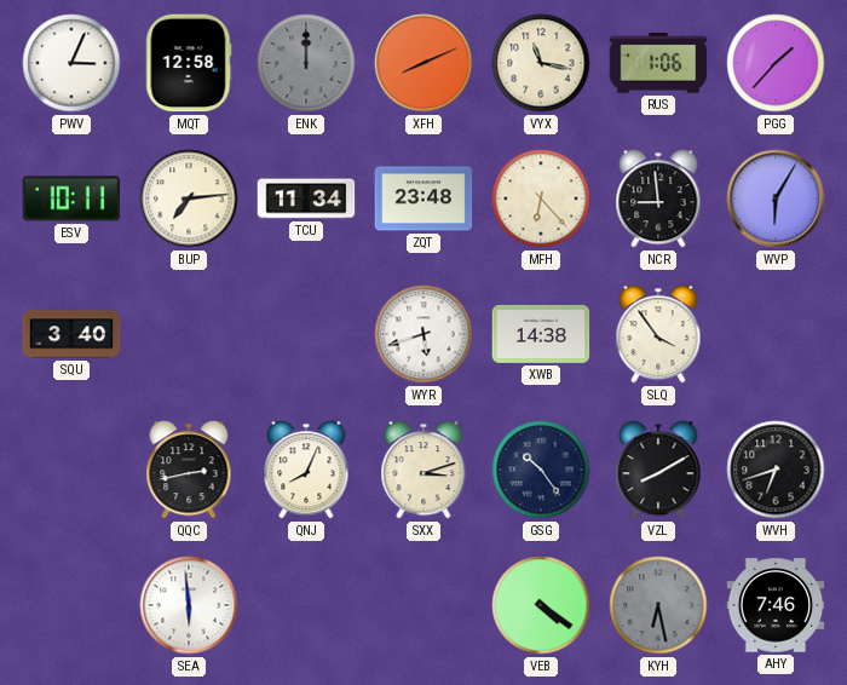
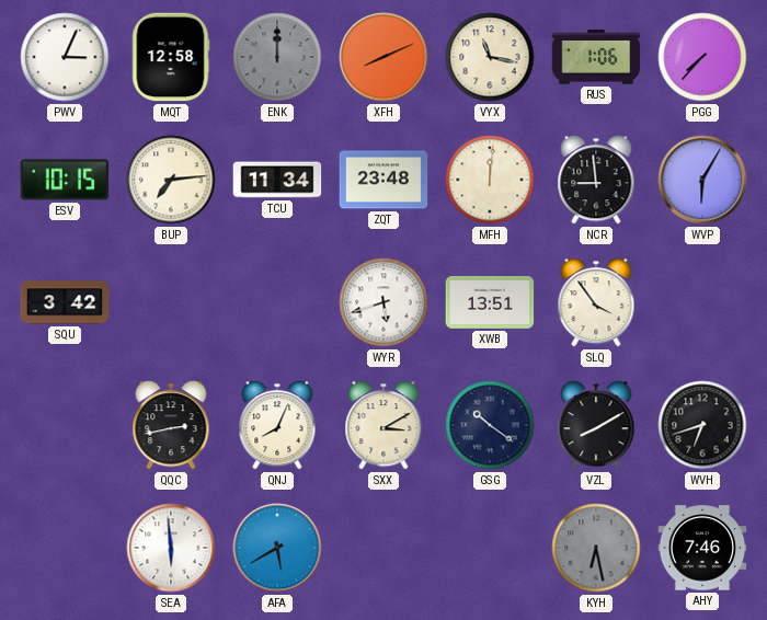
PGG: 1:37 -> 7:37
ESV: 10:11 -> 10:15
MFH: 6:23 -> 12:01
SQU: 3:40 -> 3:42
XWB: 14:38 -> 13:51
SXX: 3:12 -> 3:10
GSG: 10:24 -> 10:21
AFA: none -> 5:40
VEB: 4:21 -> none
